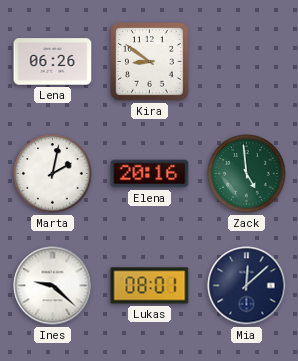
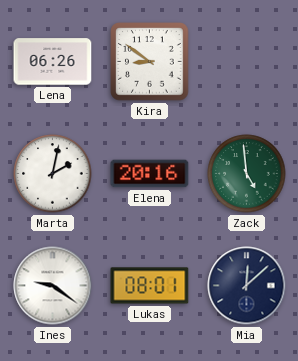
Ines: 9:22 -> 9:21
